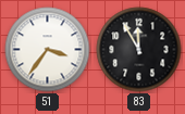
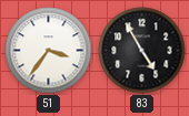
83: 11:55 -> 4:55
